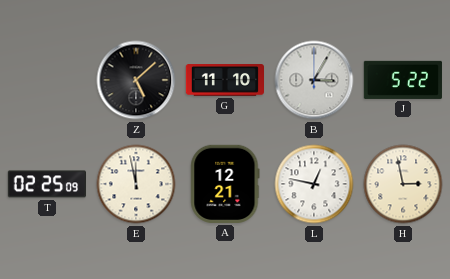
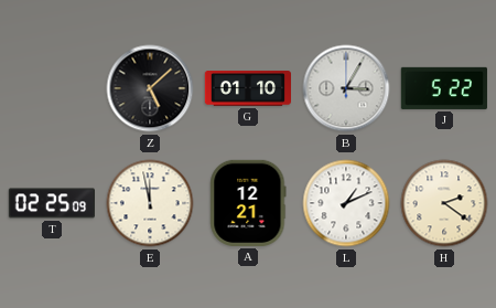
G: 11:10 -> 01:10
L: 12:47 -> 1:11
H: 2:58 -> 2:21
